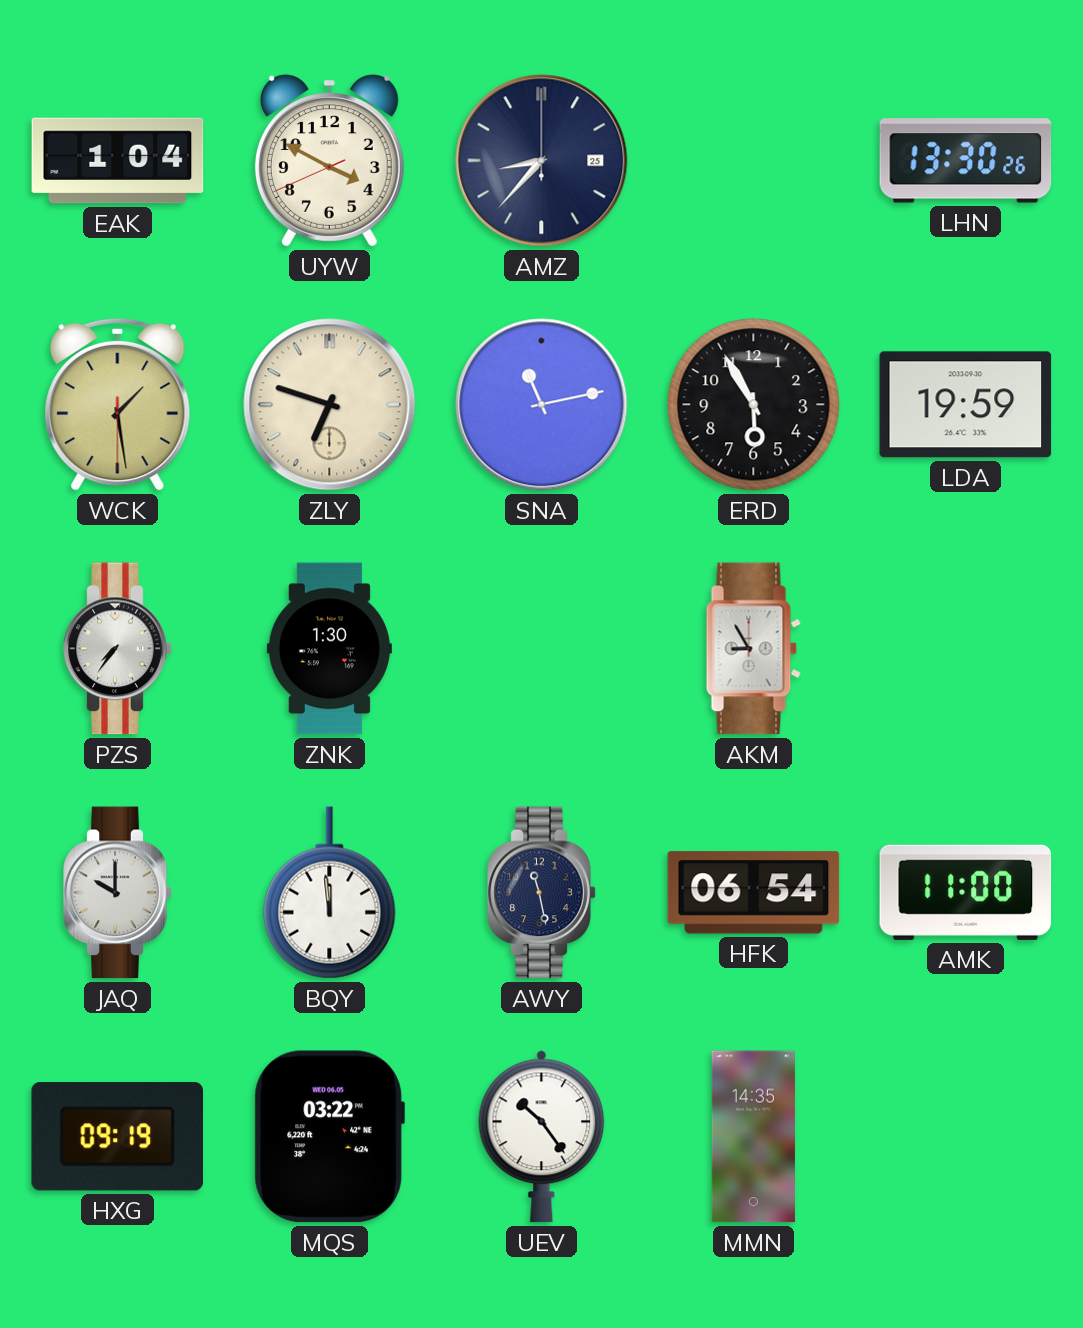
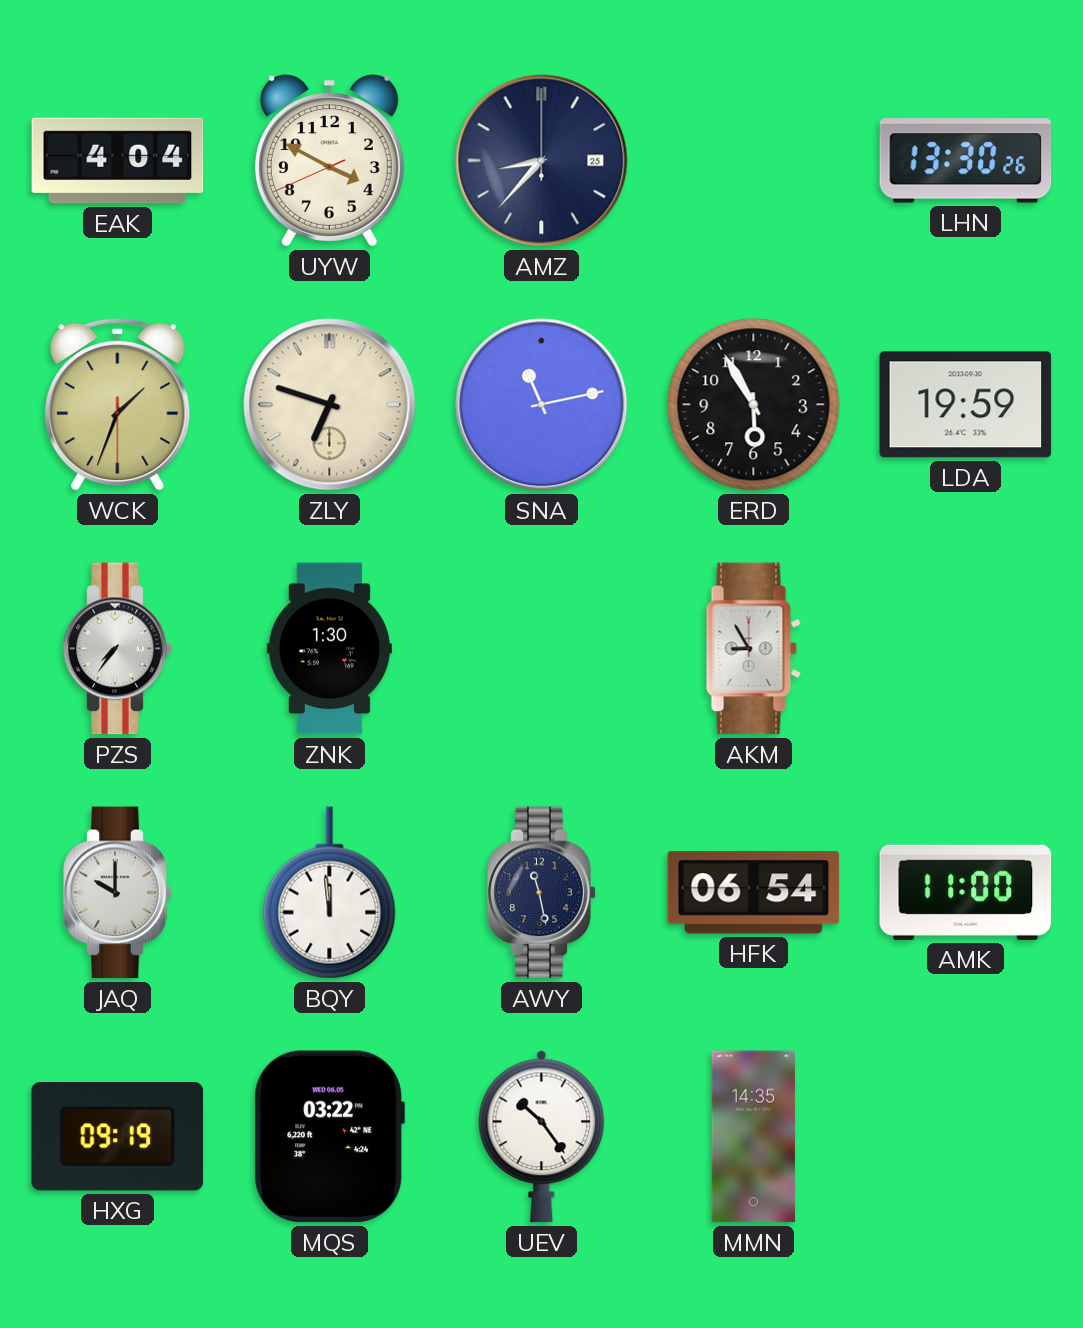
EAK: 1:04 -> 4:04
WCK: 1:28 -> 1:33
